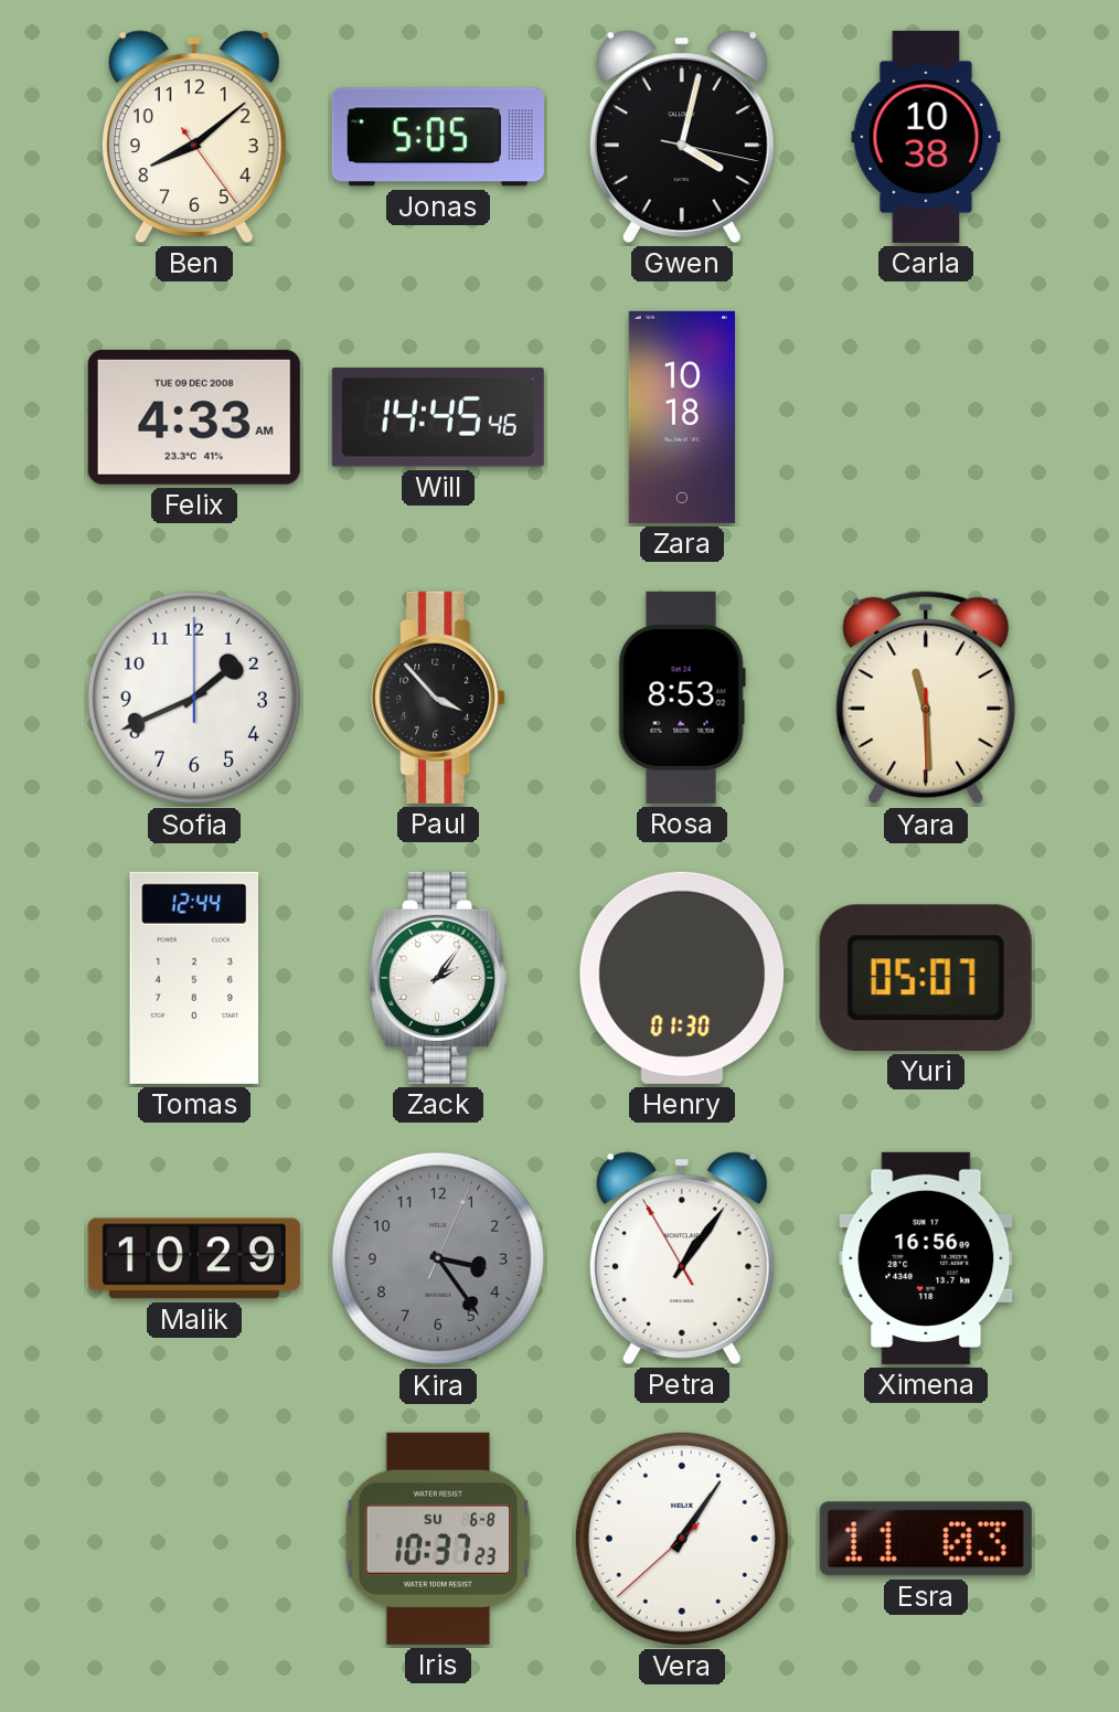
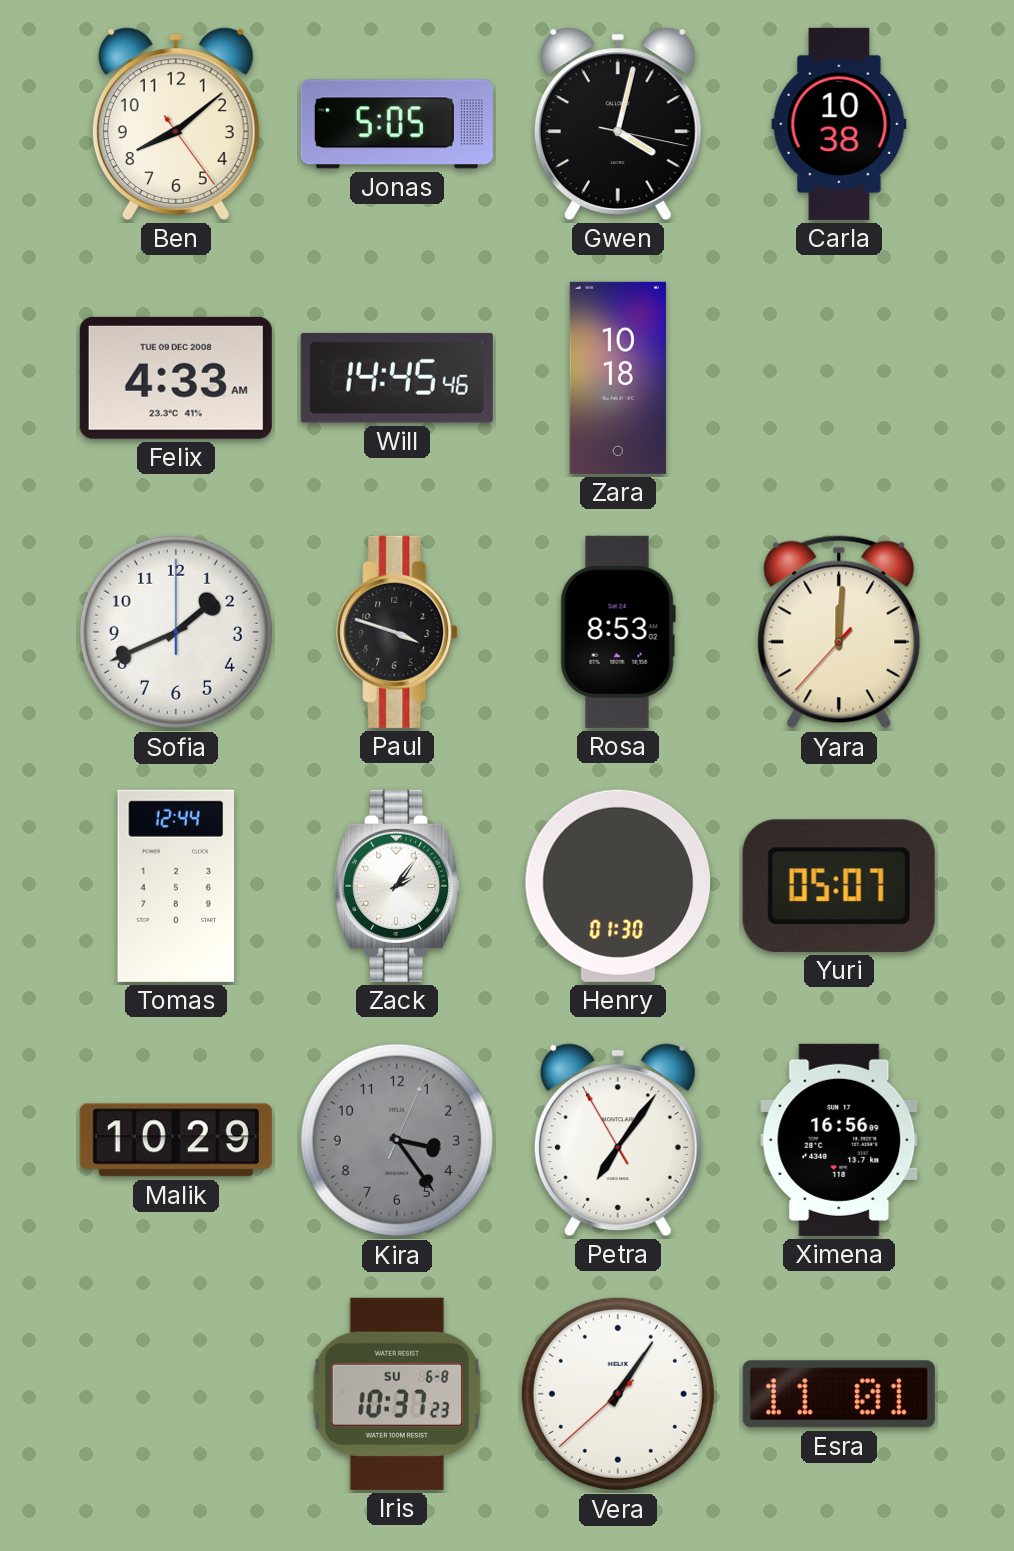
Paul: 3:53 -> 3:48
Yara: 11:29 -> 12:00
Petra: 1:05 -> 7:05
Esra: 11:03 -> 11:01
